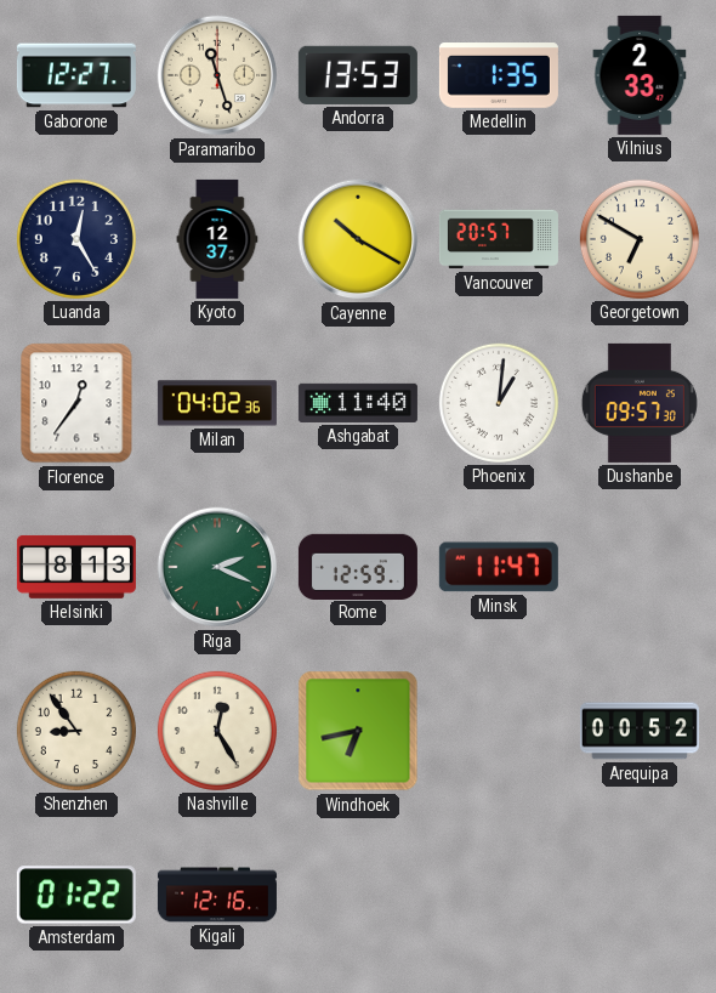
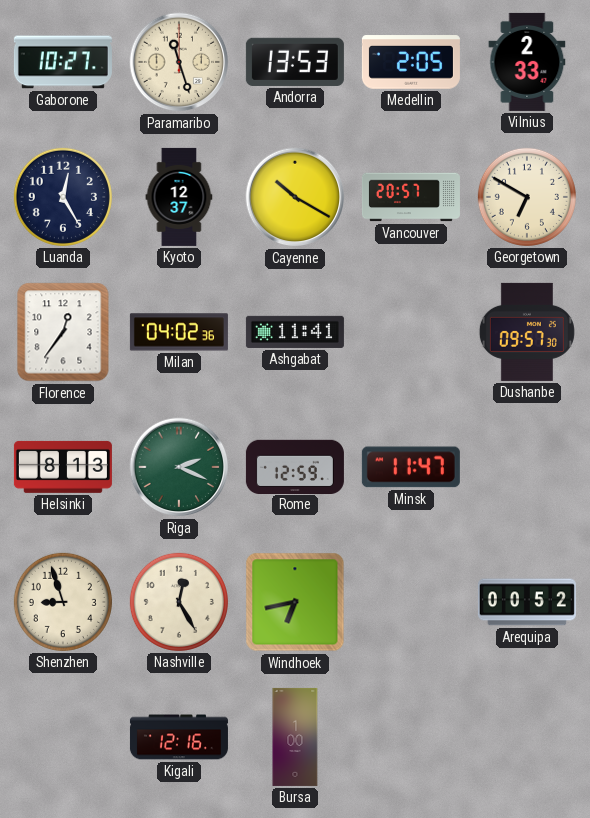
Gaborone: 12:27 -> 10:27
Medellin: 1:35 -> 2:05
Ashgabat: 11:40 -> 11:41
Phoenix: 1:01 -> none
Shenzhen: 8:54 -> 8:57
Amsterdam: 01:22 -> none
Bursa: none -> 1:00
